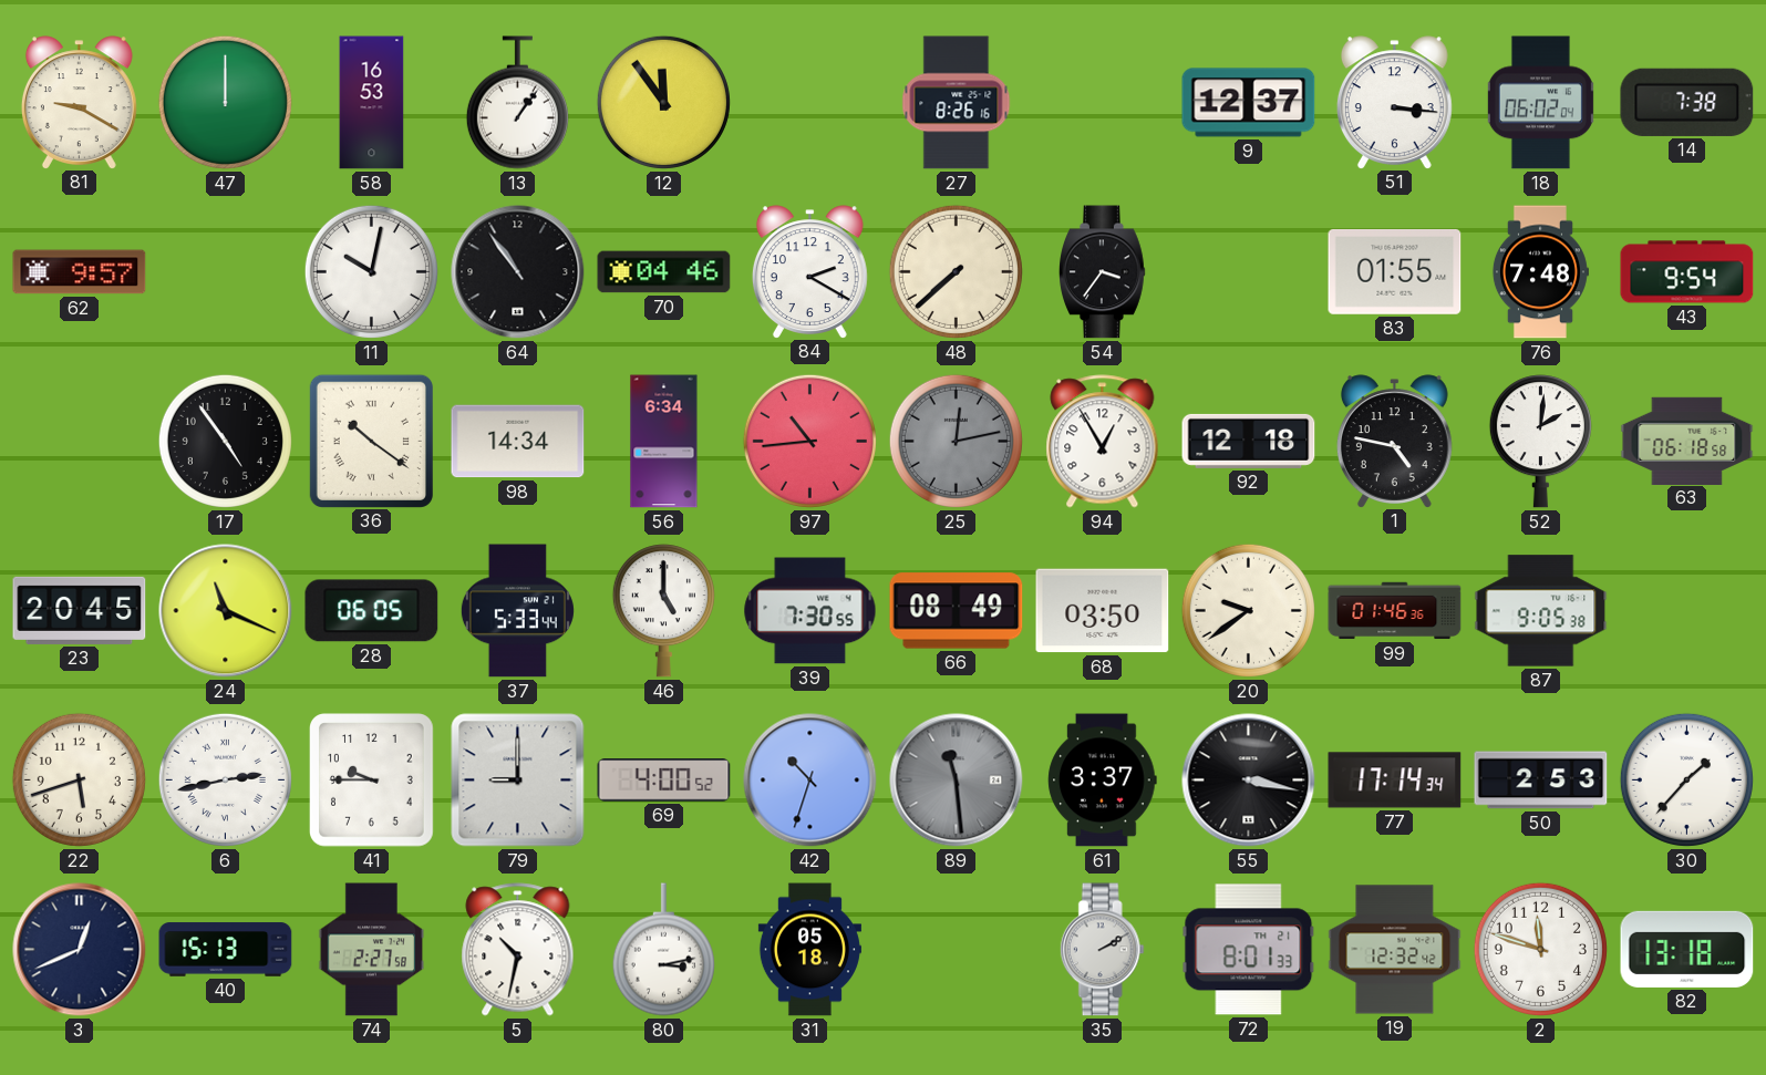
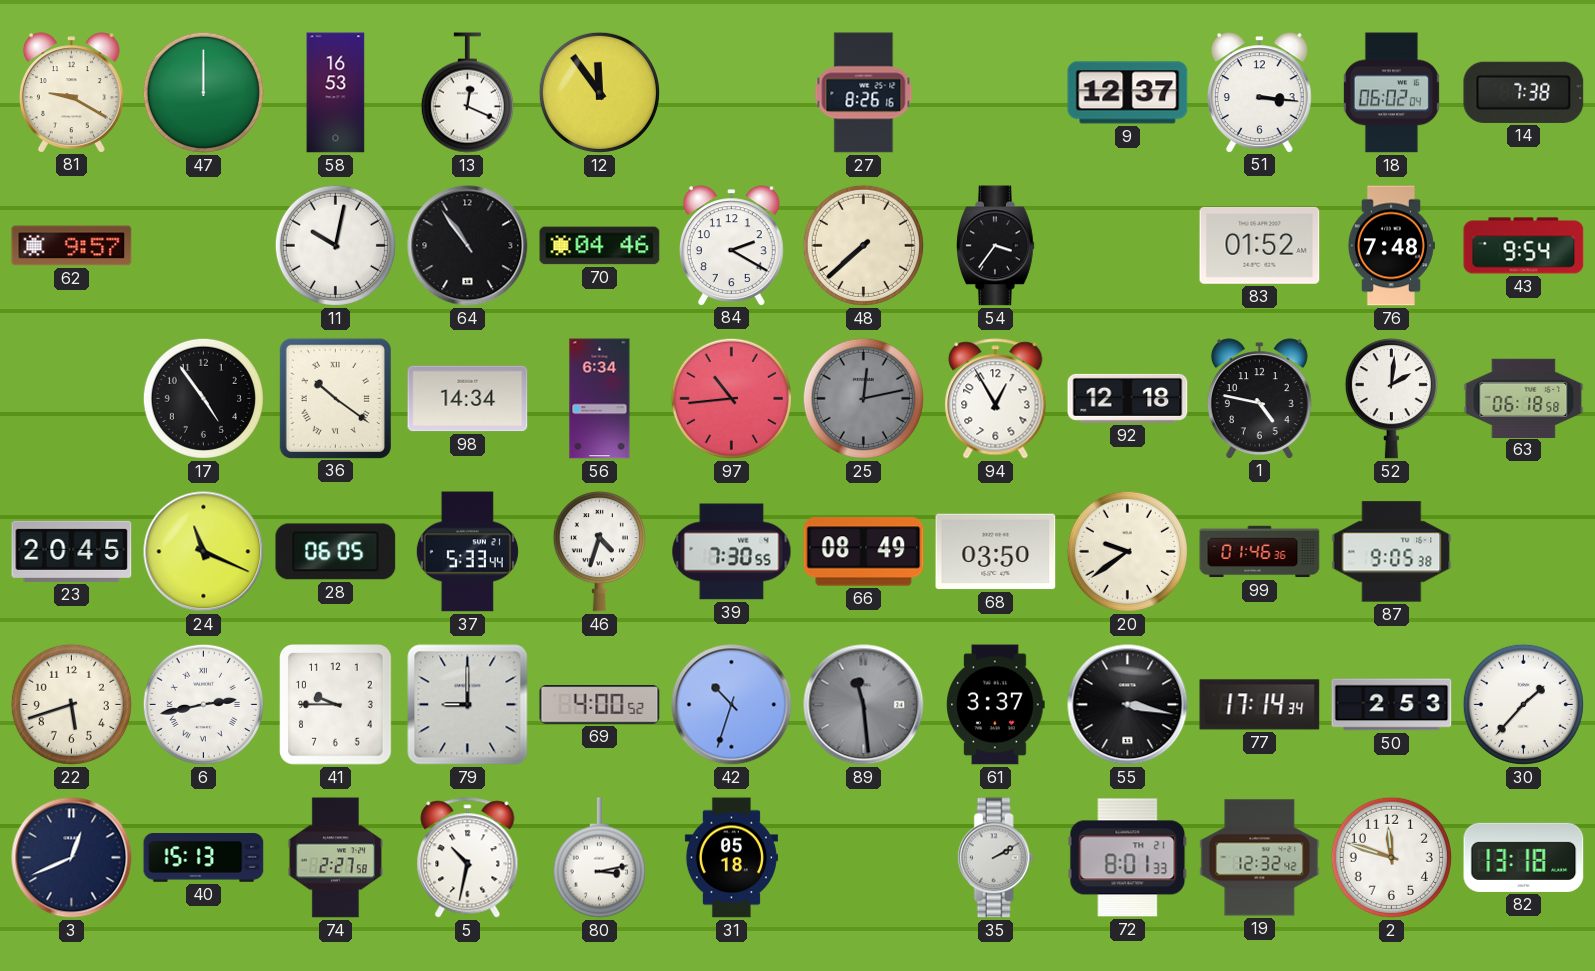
13: 1:06 -> 12:19
83: 01:55 -> 01:52
46: 5:00 -> 4:33
